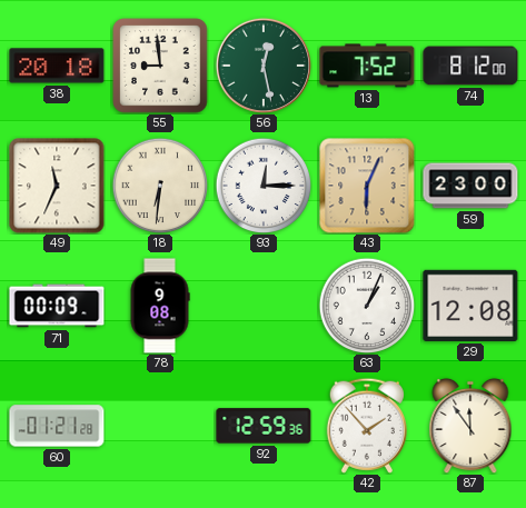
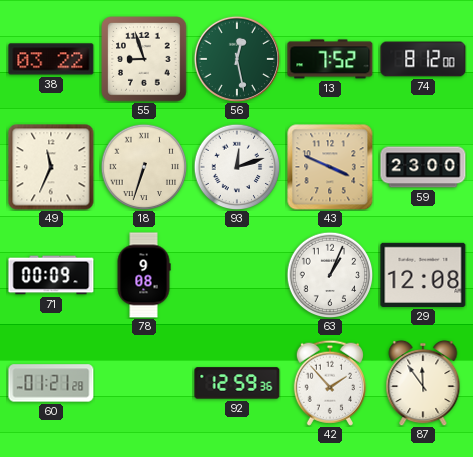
38: 20:18 -> 03:22
55: 8:59 -> 8:57
18: 6:31 -> 6:33
93: 12:15 -> 12:12
43: 6:04 -> 3:49
